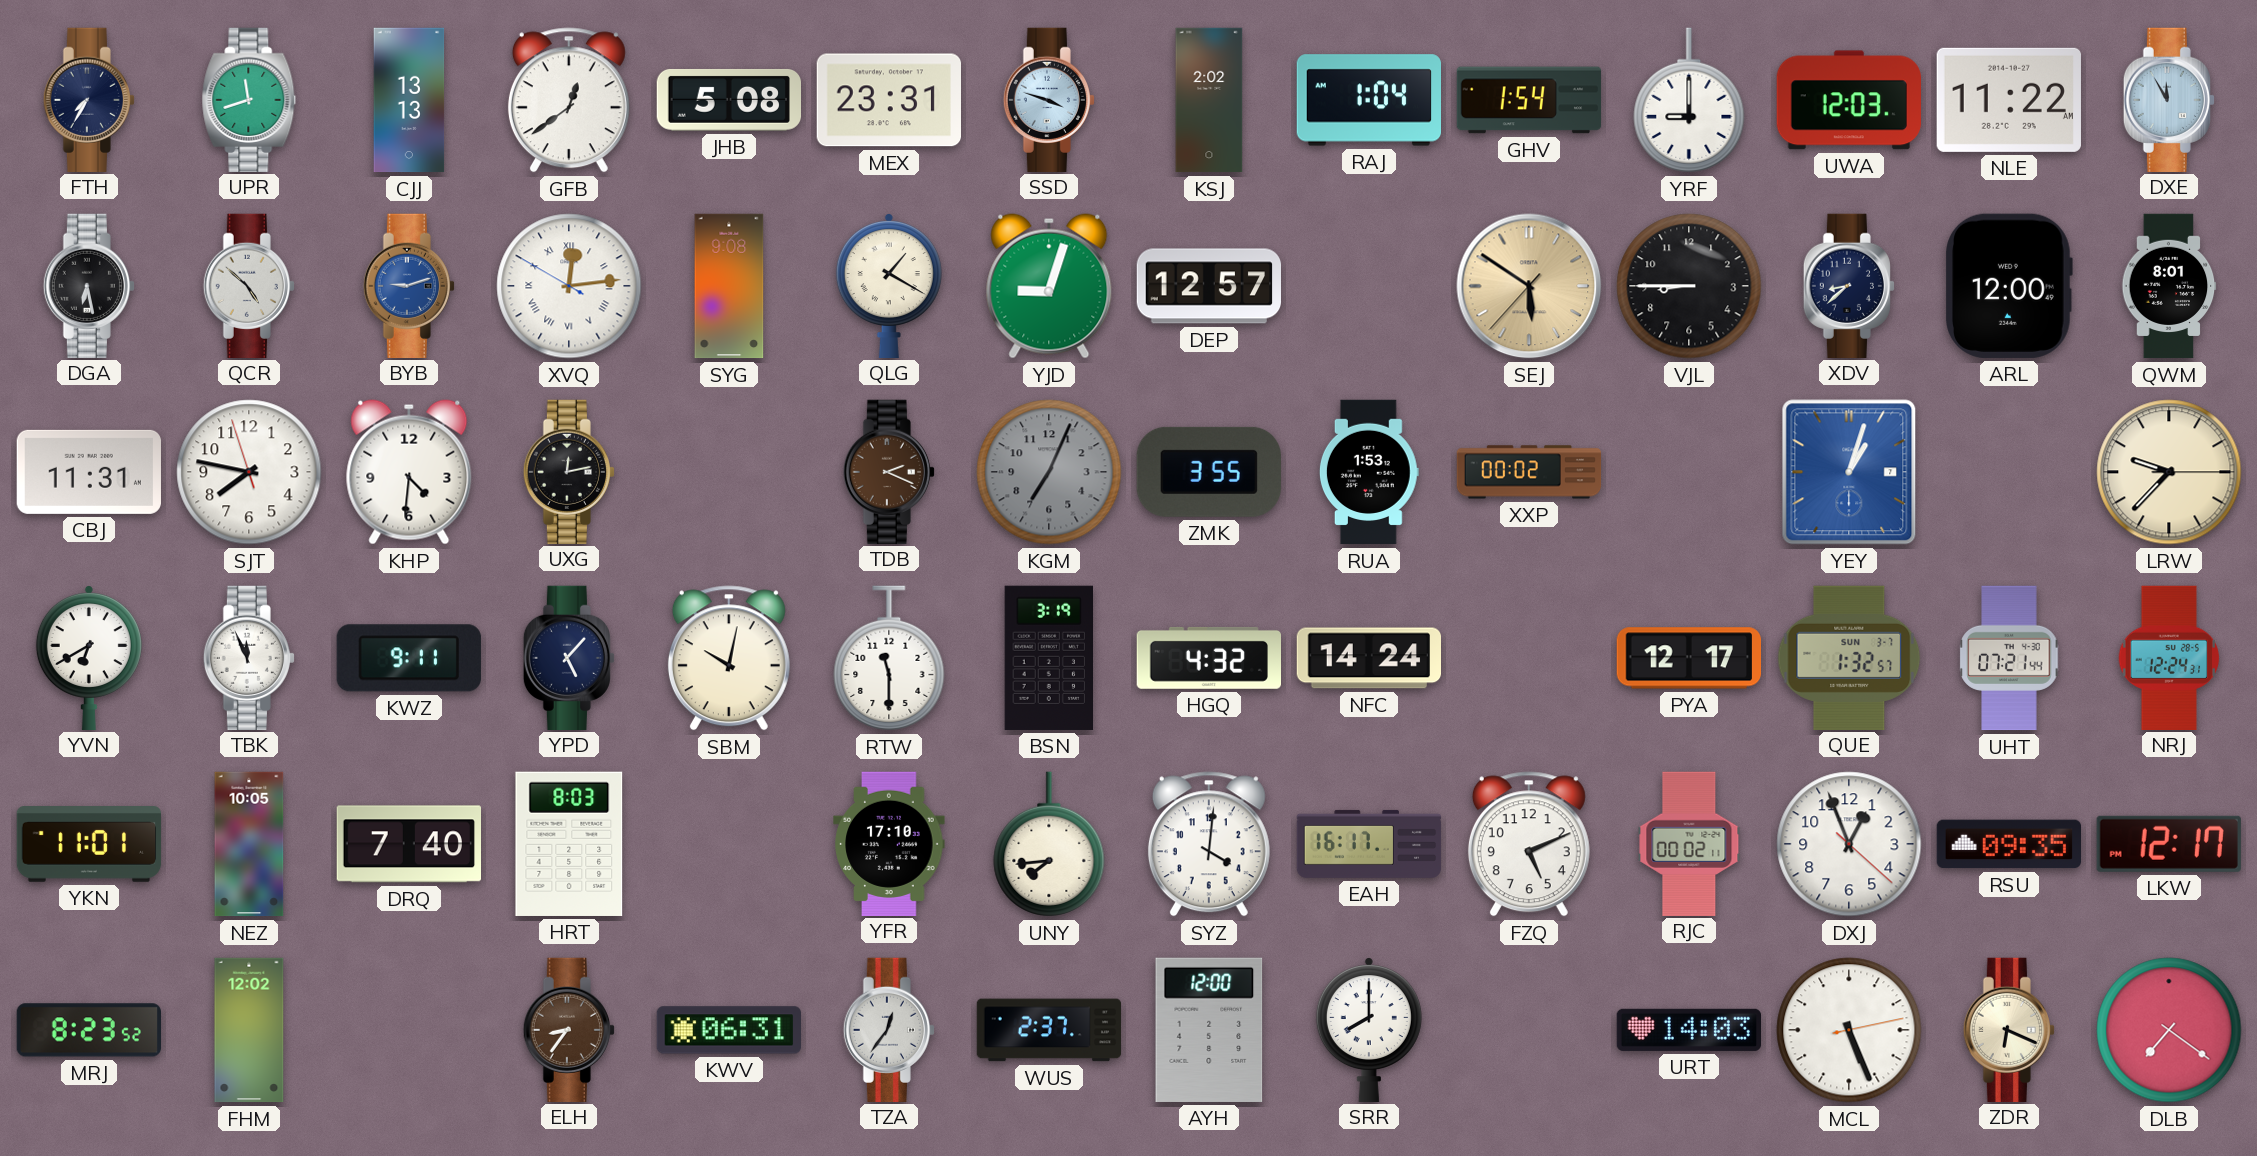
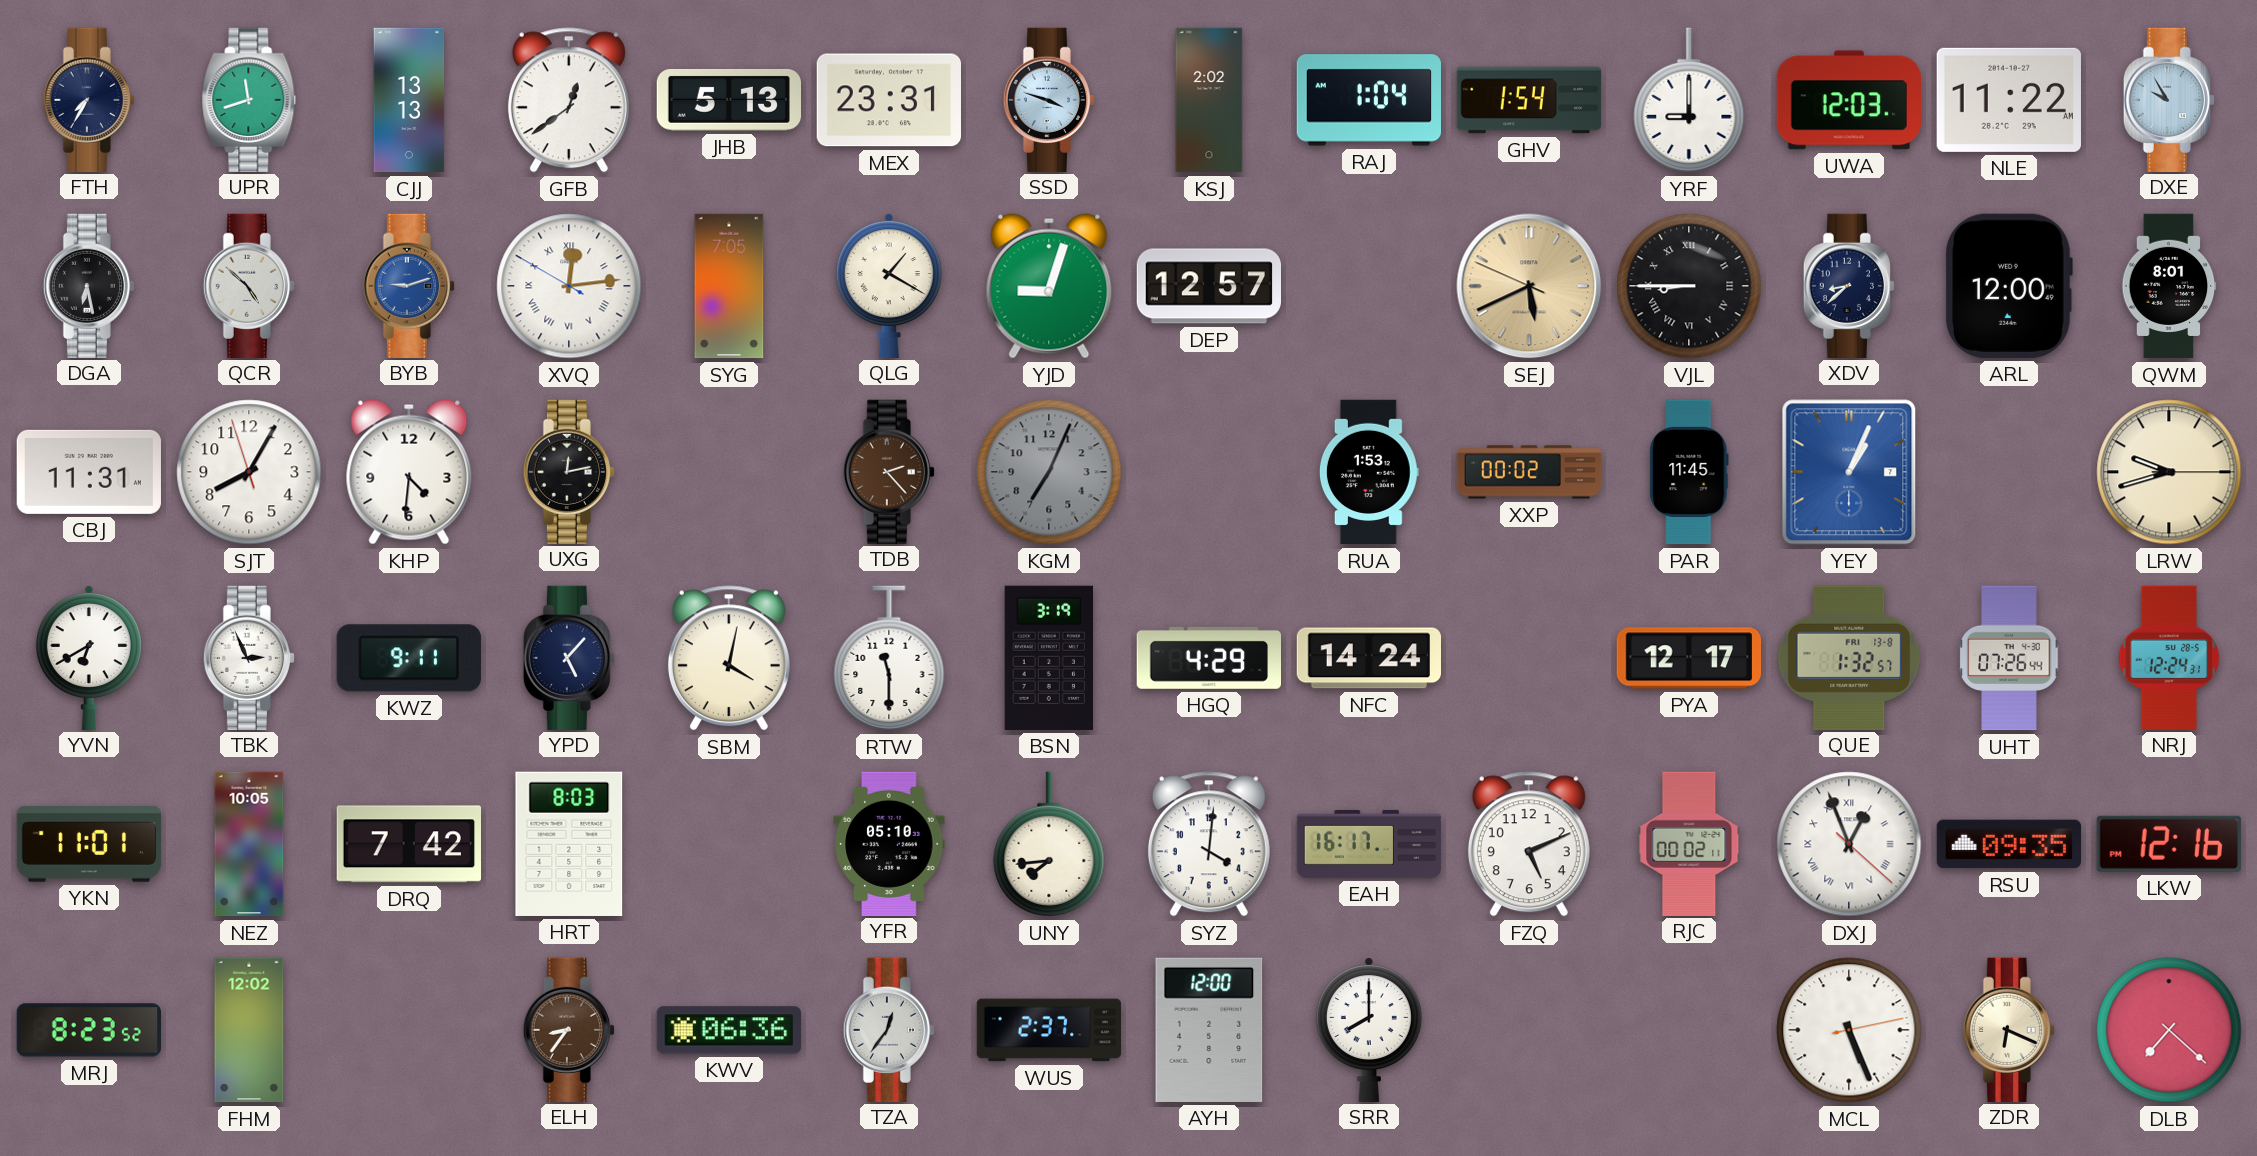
JHB: 5:08 -> 5:13
DXE: 11:55 -> 9:55
SYG: 9:08 -> 7:05
SEJ: 5:50 -> 5:40
VJL numerals: Arabic -> Roman
SJT: 7:46 -> 8:04
TDB: 2:19 -> 2:23
ZMK: 3:55 -> none
PAR: none -> 11:45
YEY: 1:03 -> 1:04
LRW: 9:37 -> 9:42
TBK: 11:56 -> 2:56
SBM: 10:02 -> 4:02
HGQ: 4:32 -> 4:29
QUE date: SUN 3-7 -> FRI 13-8
UHT: 07:21 -> 07:26
DRQ: 7:40 -> 7:42
YFR: 17:10 -> 05:10
DXJ numerals: Arabic -> Roman
LKW: 12:17 -> 12:16
KWV: 06:31 -> 06:36
URT: 14:03 -> none
DLB: 7:21 -> 7:22
